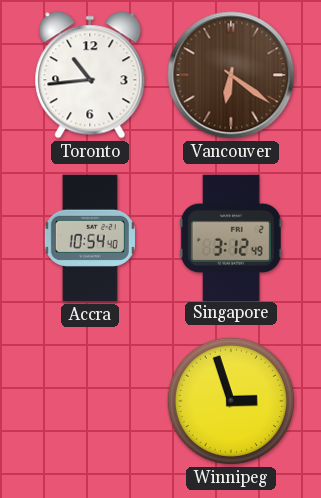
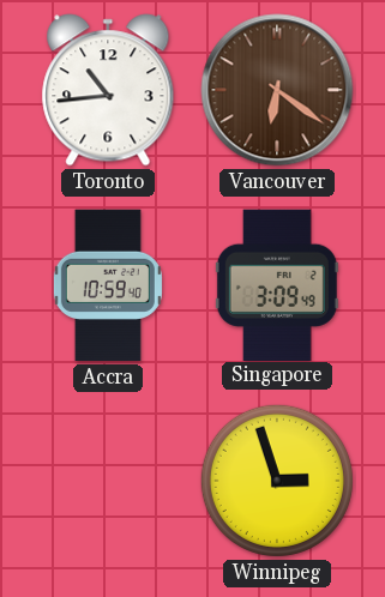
Accra: 10:54 -> 10:59
Singapore: 3:12 -> 3:09
